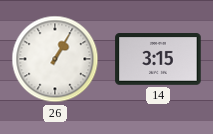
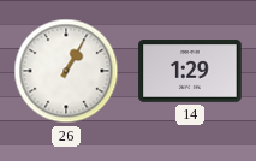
14: 3:15 -> 1:29
